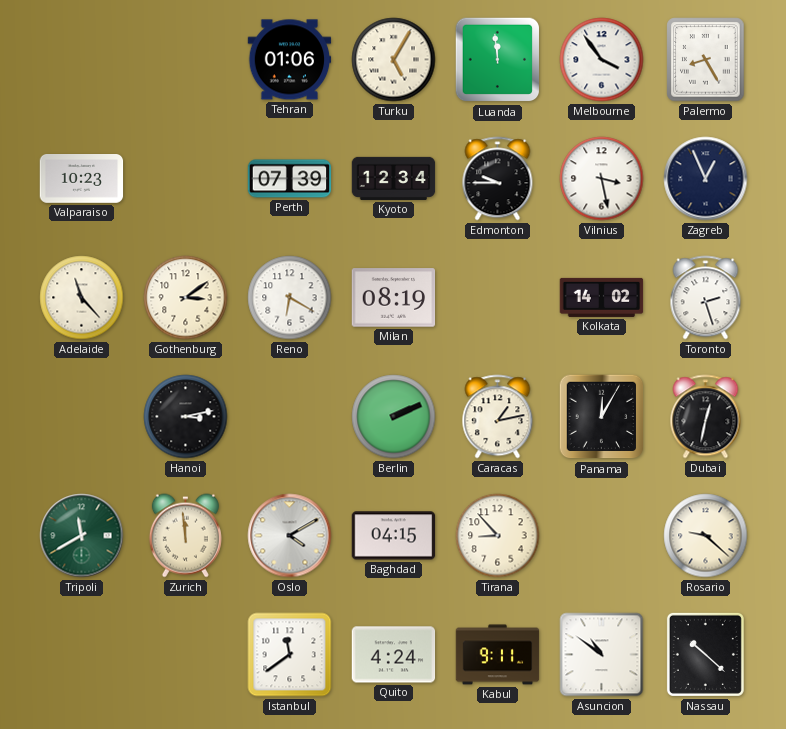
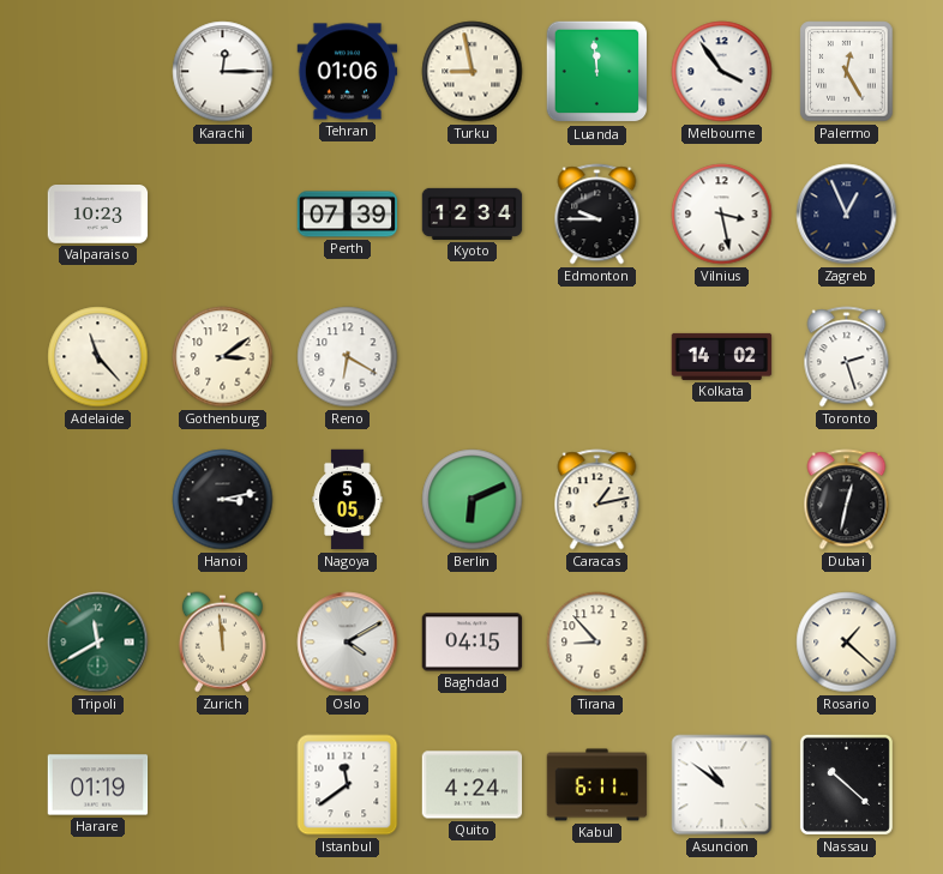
Karachi: none -> 12:15
Turku: 5:05 -> 8:58
Palermo: 8:25 -> 12:25
Milan: 08:19 -> none
Nagoya: none -> 5:05
Berlin: 2:11 -> 6:11
Panama: 12:05 -> none
Rosario: 9:22 -> 1:22
Harare: none -> 01:19
Kabul: 9:11 -> 6:11
